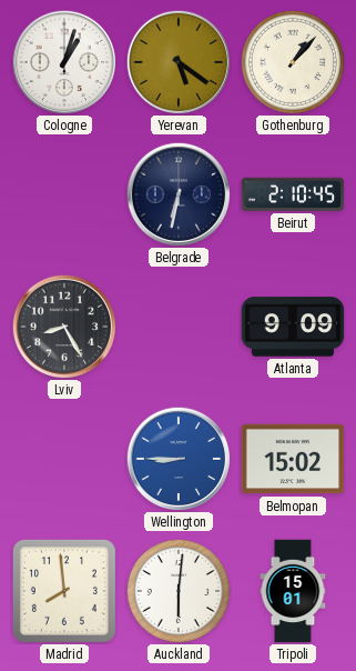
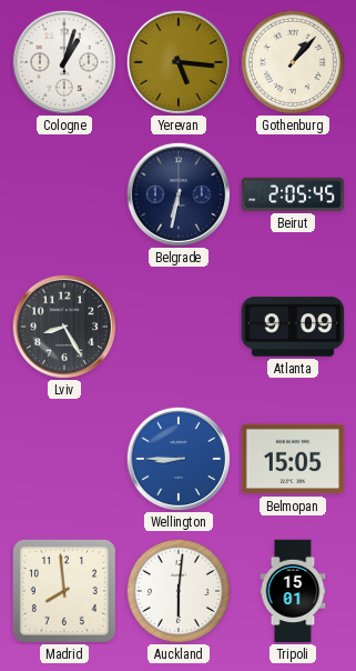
Yerevan: 5:21 -> 5:16
Beirut: 2:10 -> 2:05
Belmopan: 15:02 -> 15:05
